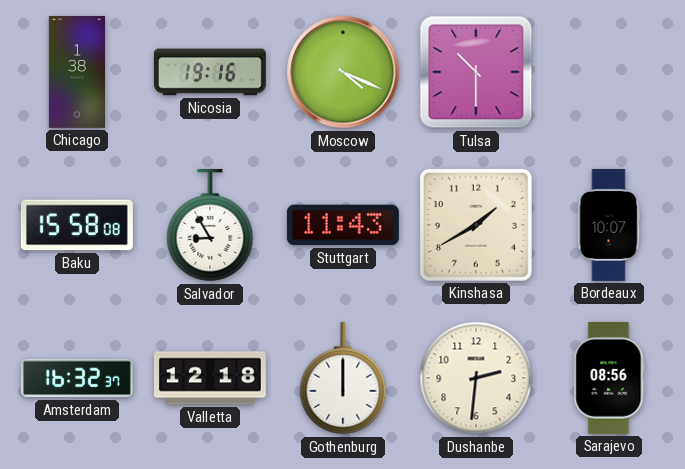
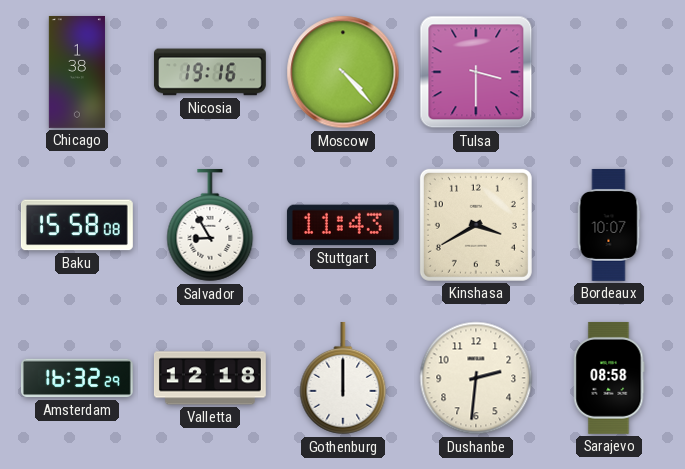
Moscow: 4:19 -> 4:23
Tulsa: 10:30 -> 3:30
Kinshasa: 1:40 -> 3:40
Amsterdam: 16:32:37 -> 16:32:29
Sarajevo: 08:56 -> 08:58
